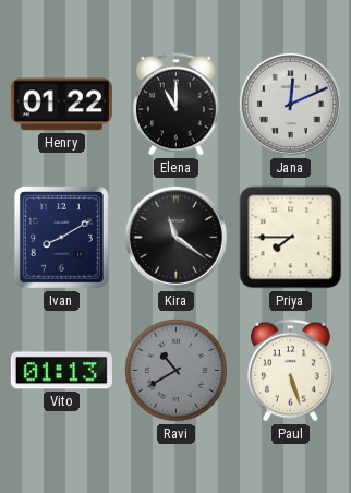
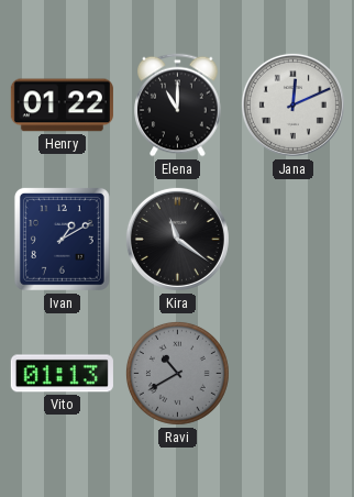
Ivan: 8:10 -> 1:10
Priya: 7:45 -> none
Paul: 5:27 -> none
